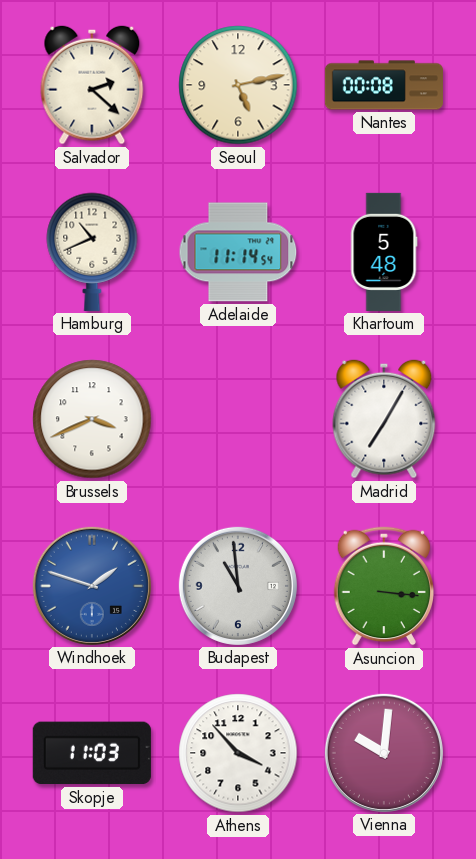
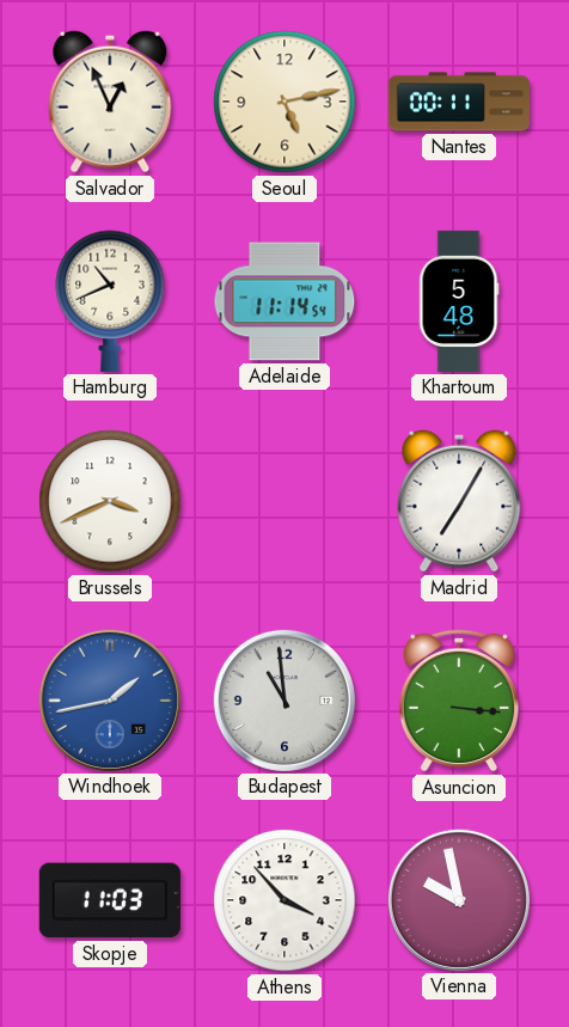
Salvador: 2:22 -> 12:56
Nantes: 00:08 -> 00:11
Windhoek: 1:48 -> 1:43
Vienna: 10:01 -> 9:58
